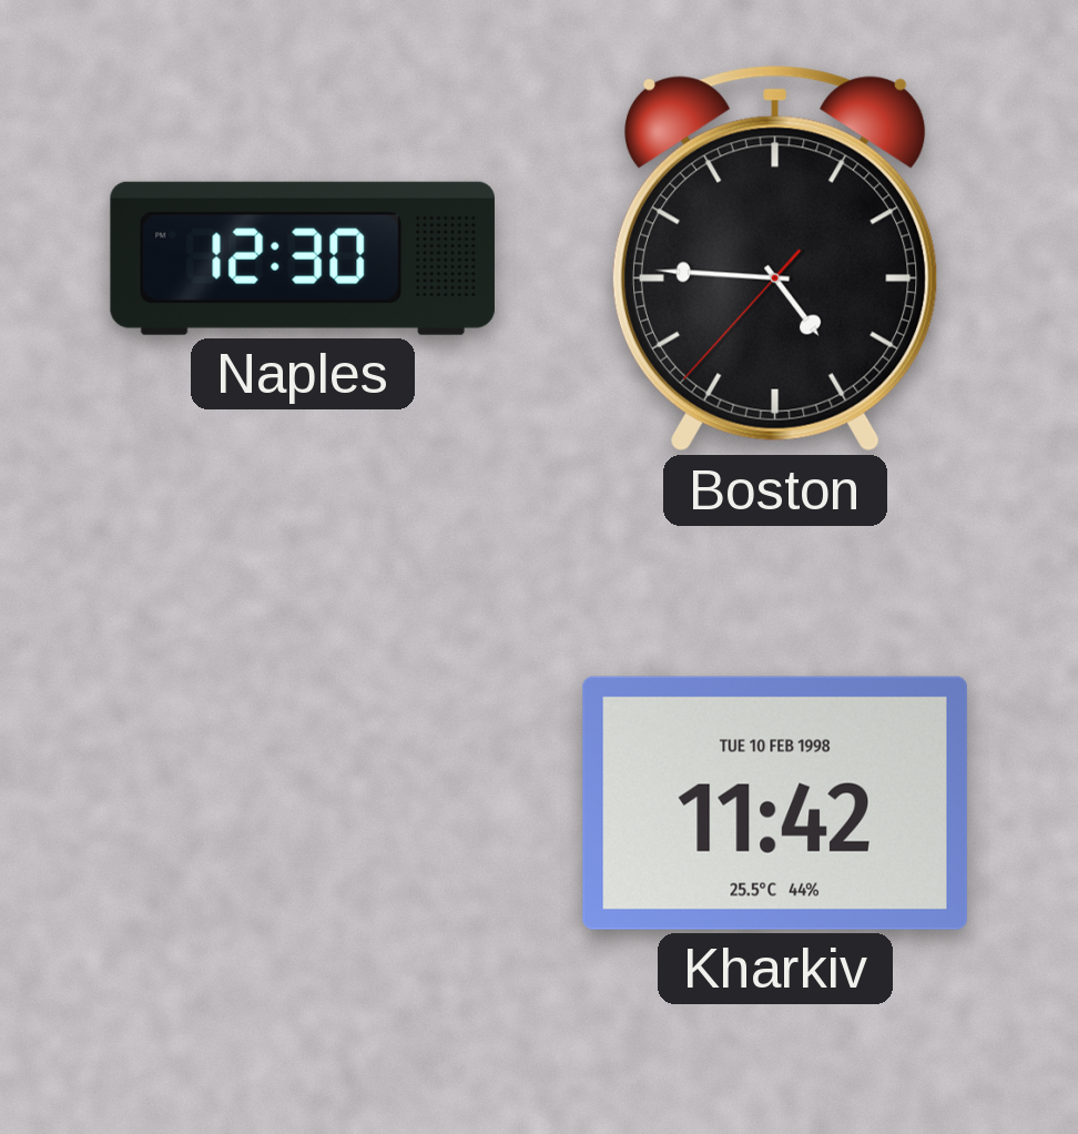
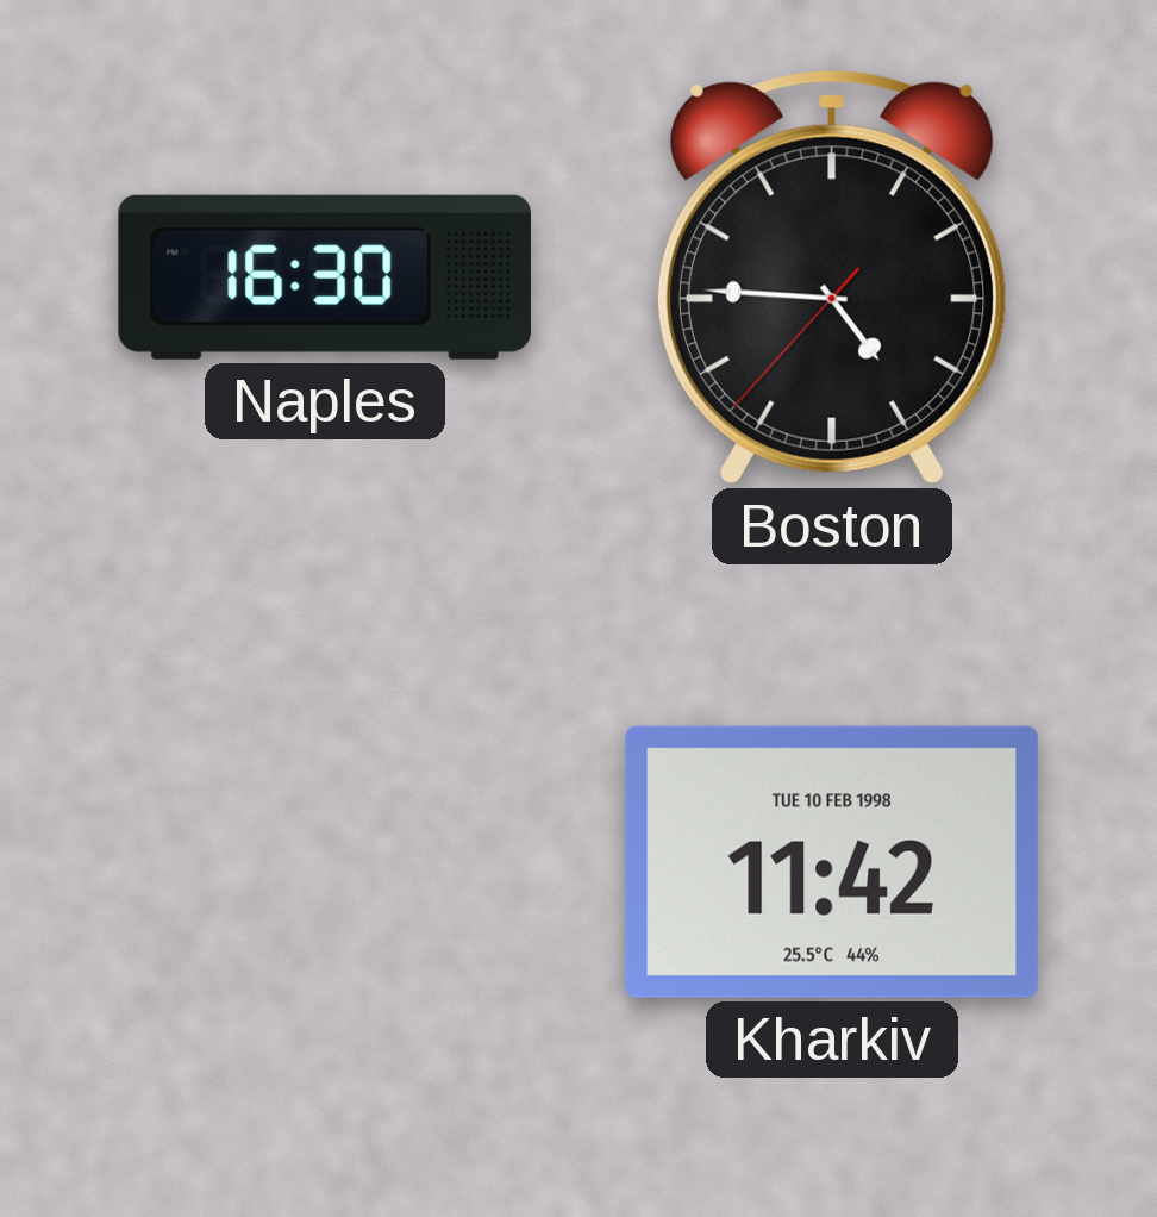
Naples: 12:30 -> 16:30
